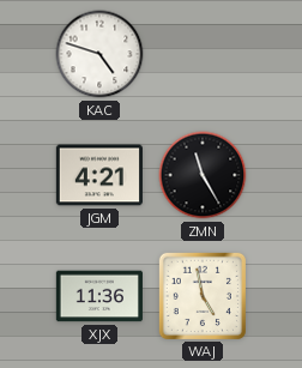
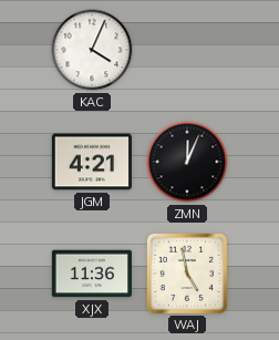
KAC: 4:48 -> 4:04
ZMN: 11:25 -> 12:04
